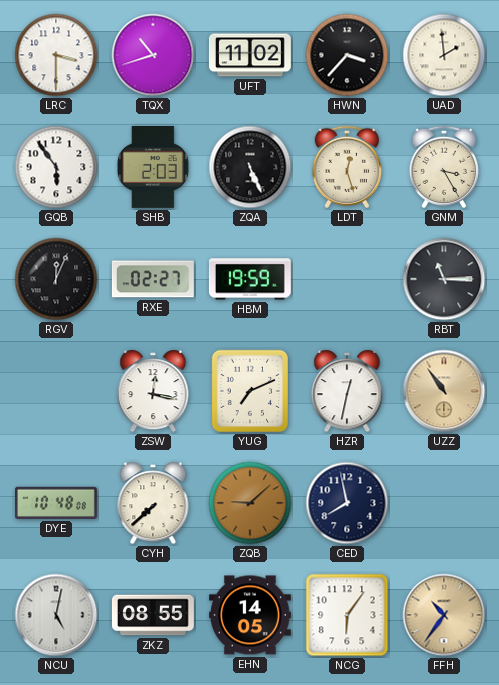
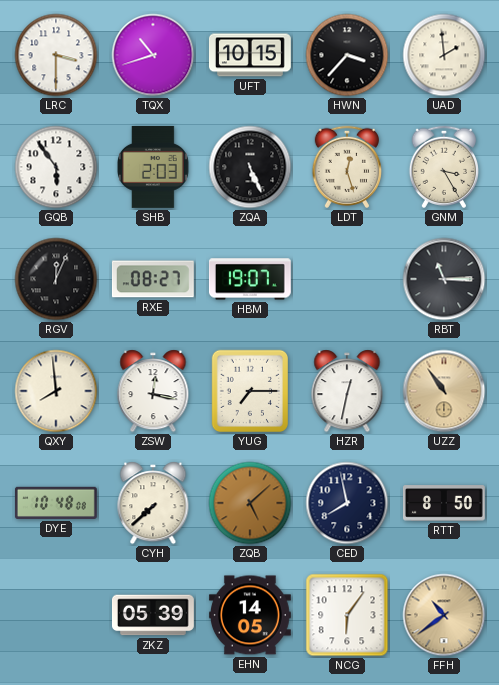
UFT: 11:02 -> 10:15
RXE: 02:27 -> 08:27
HBM: 19:59 -> 19:07
QXY: none -> 7:59
YUG: 7:11 -> 7:15
ZQB: 9:08 -> 5:08
RTT: none -> 8:50
NCU: 5:02 -> none
ZKZ: 08:55 -> 05:39
FFH: 10:36 -> 10:39
